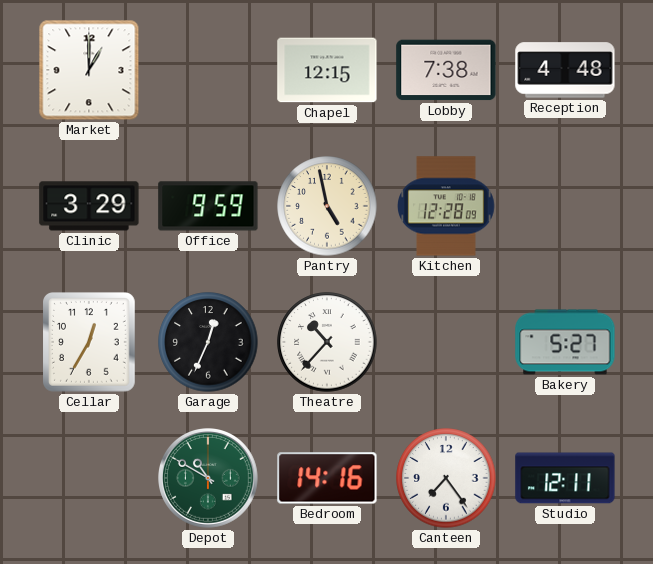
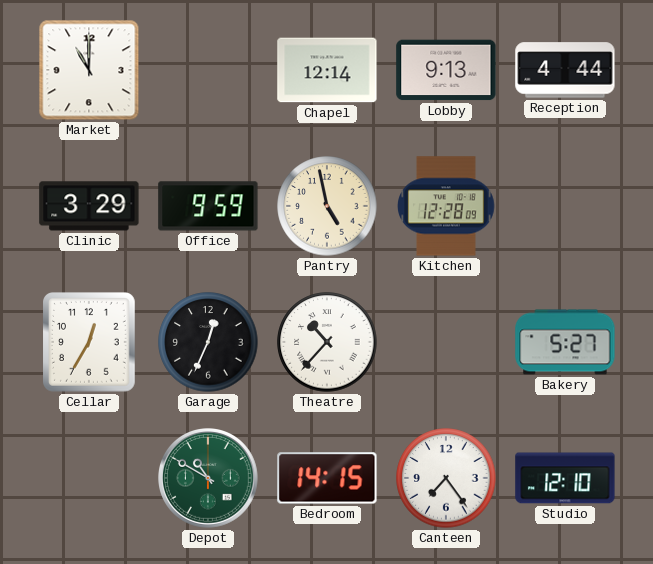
Market: 1:00 -> 11:00
Chapel: 12:15 -> 12:14
Lobby: 7:38 -> 9:13
Reception: 4:48 -> 4:44
Bedroom: 14:16 -> 14:15
Studio: 12:11 -> 12:10
